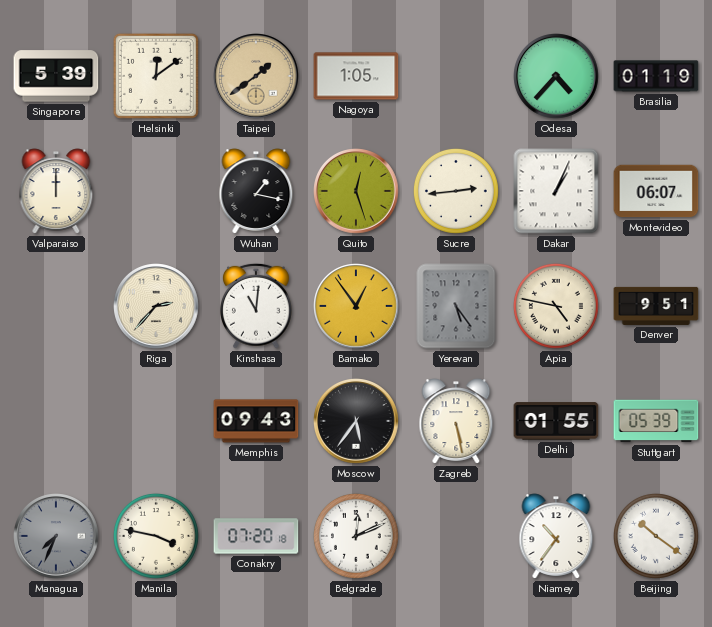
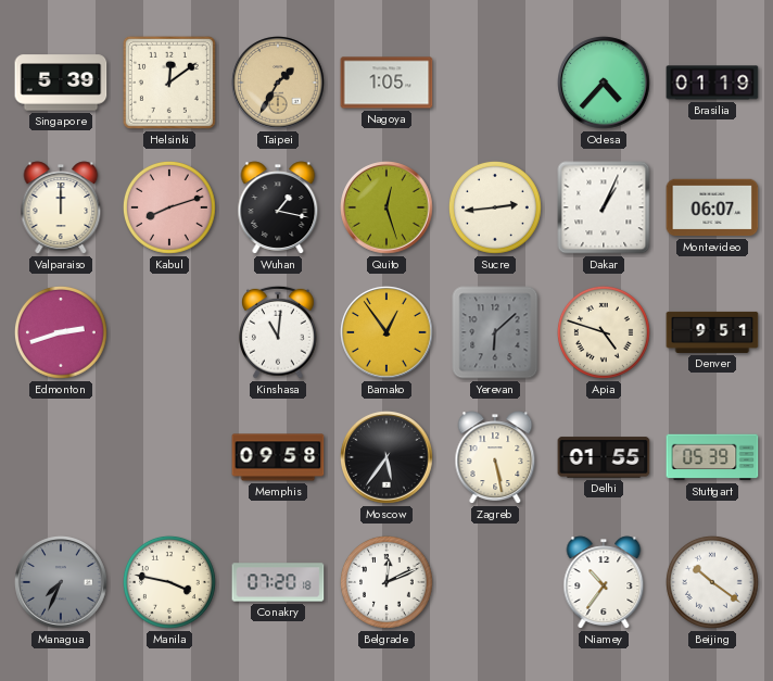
Taipei: 1:39 -> 1:35
Kabul: none -> 8:12
Edmonton: none -> 2:42
Riga: 2:37 -> none
Yerevan: 5:24 -> 6:08
Apia: 4:47 -> 4:48
Memphis: 09:43 -> 09:58
